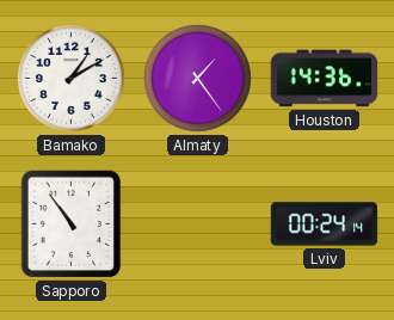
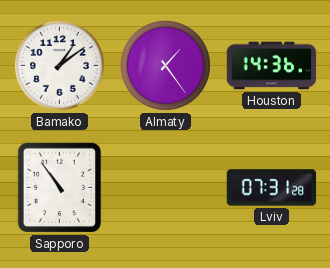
Bamako: 1:10 -> 1:09
Lviv: 00:24 -> 07:31
